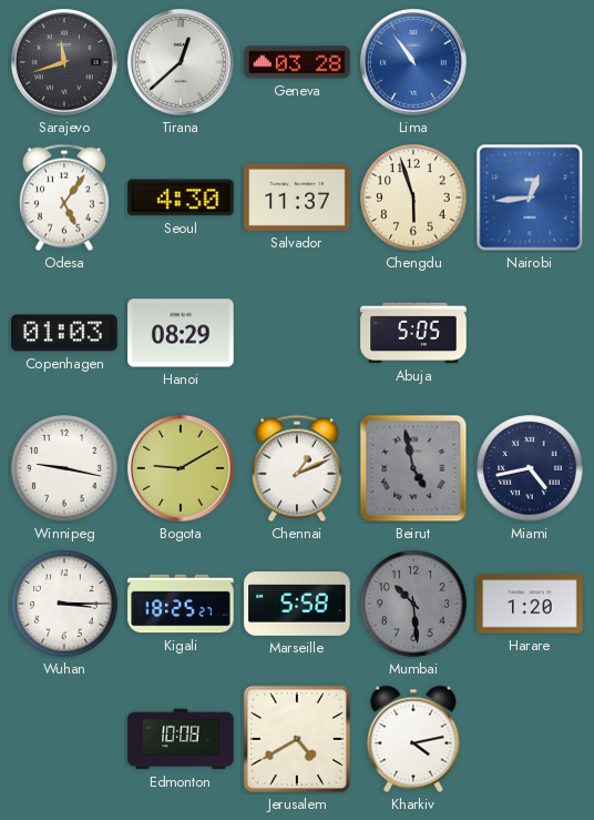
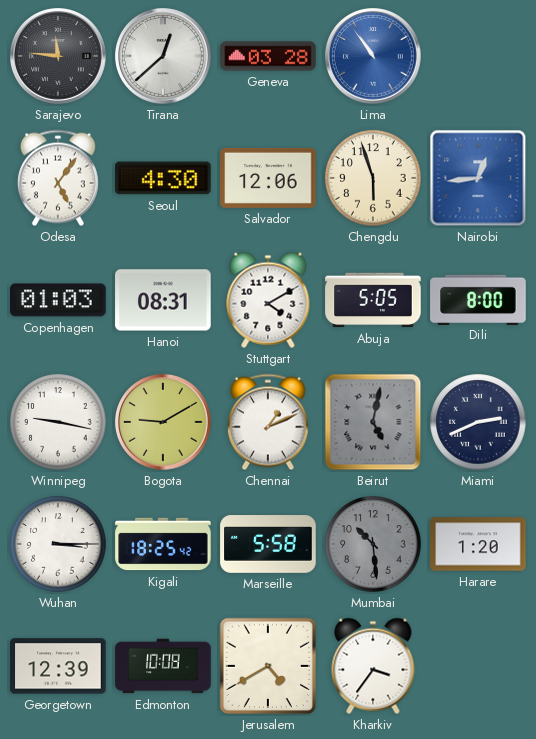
Sarajevo: 11:42 -> 11:46
Salvador: 11:37 -> 12:06
Hanoi: 08:29 -> 08:31
Stuttgart: none -> 4:10
Dili: none -> 8:00
Beirut: 4:58 -> 5:02
Miami: 4:43 -> 2:41
Kigali: 18:25:27 -> 18:25:42
Georgetown: none -> 12:39
Kharkiv: 4:13 -> 3:36
